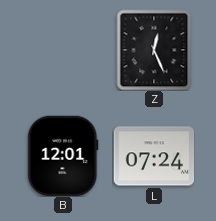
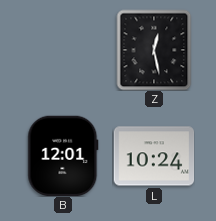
Z: 12:26 -> 12:28
L: 07:24 -> 10:24
